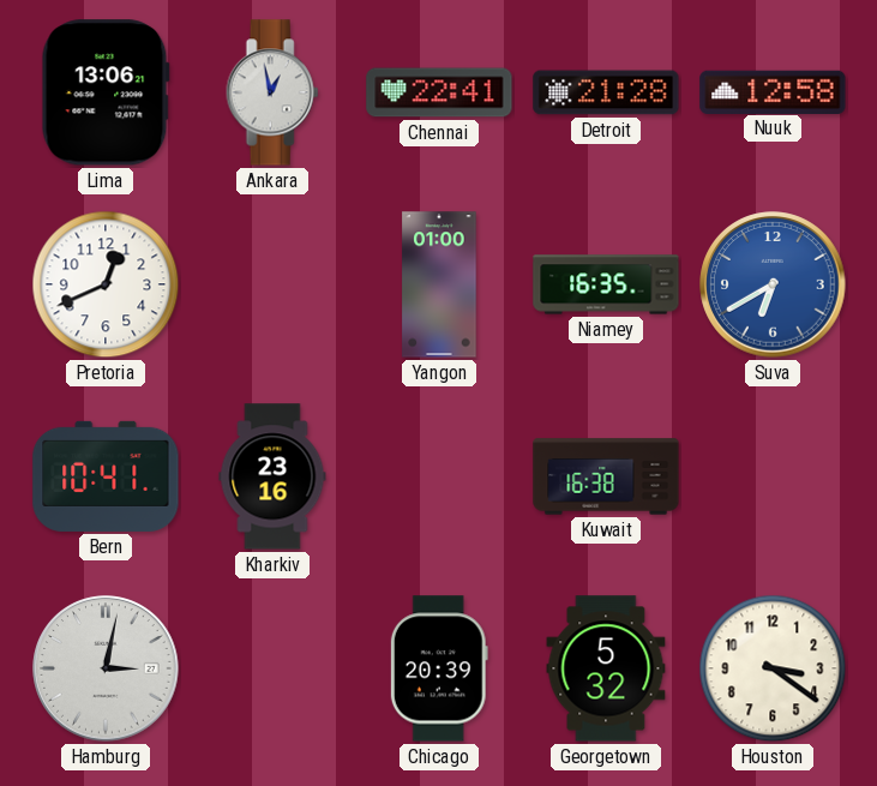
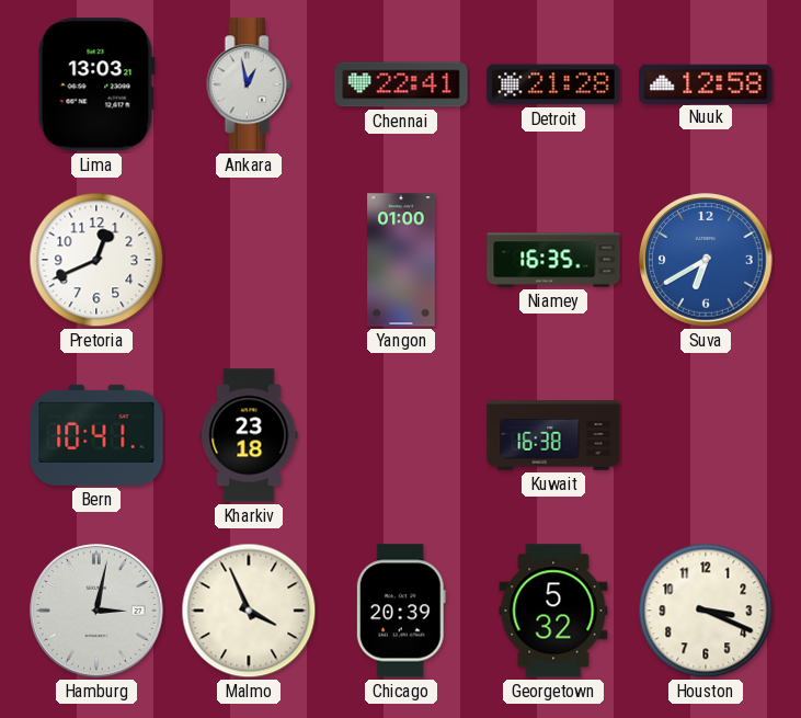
Lima: 13:06 -> 13:03
Kharkiv: 23:16 -> 23:18
Malmo: none -> 3:56
Houston: 3:21 -> 3:19
